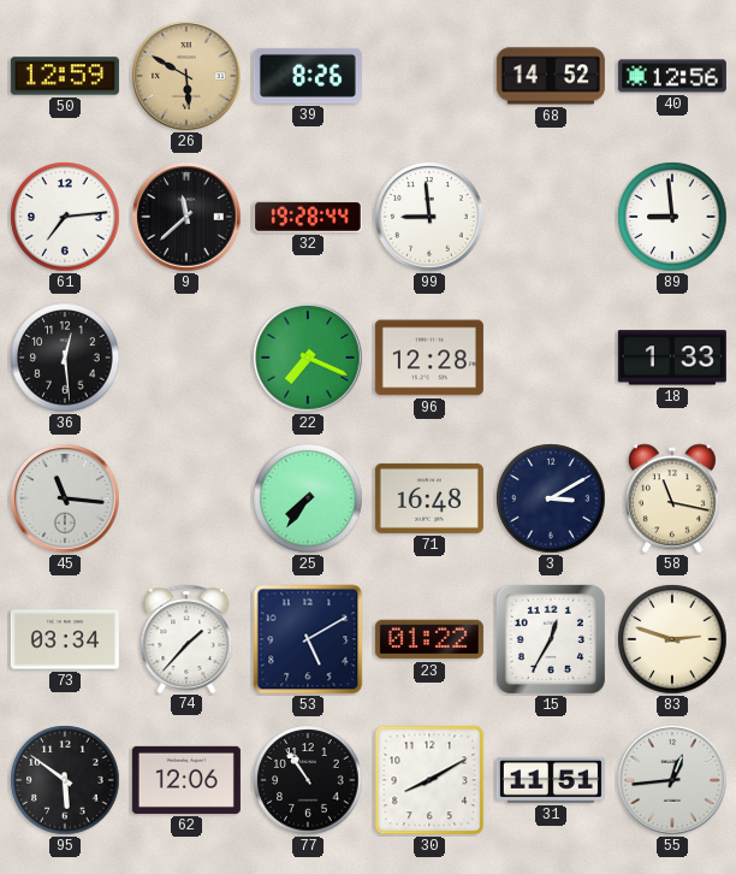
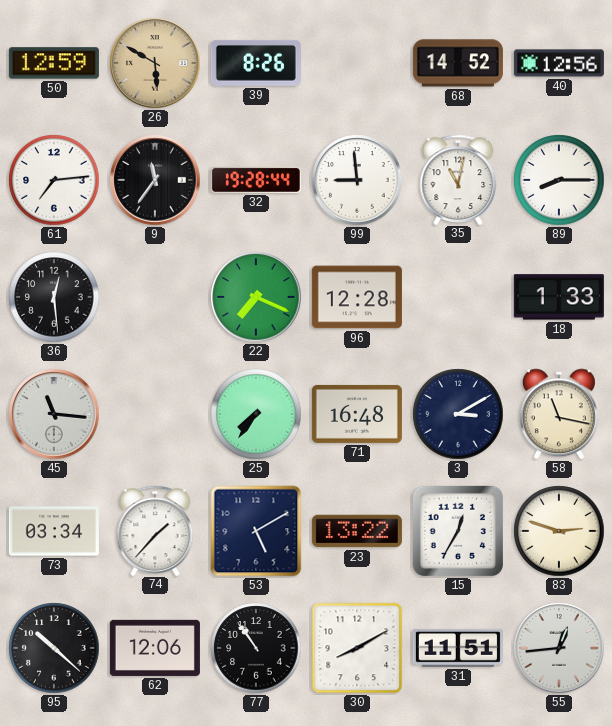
9: 11:38 -> 11:36
35: none -> 11:02
89: 8:59 -> 8:15
23: 01:22 -> 13:22
95: 5:51 -> 10:22
